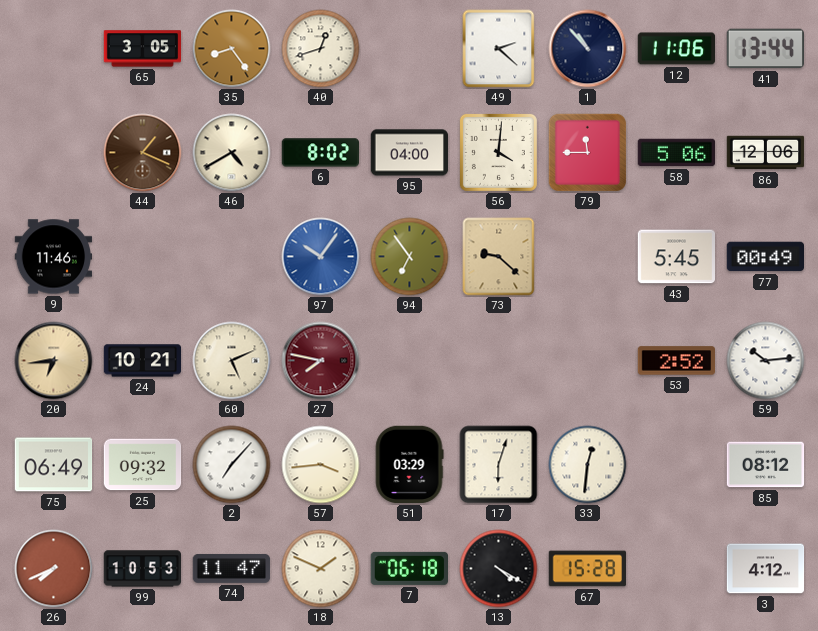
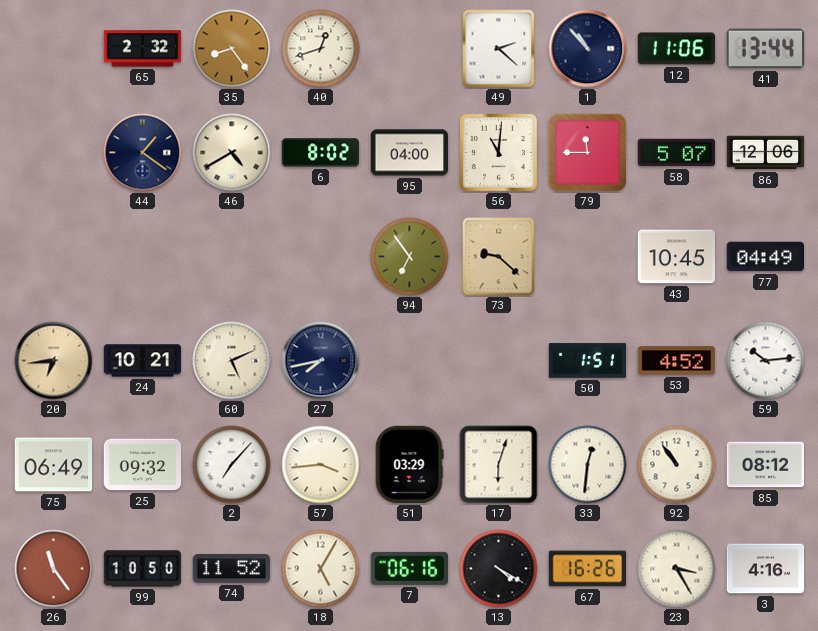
65: 3:05 -> 2:32
44: 1:19 -> 1:21
44 dial: brown -> navy
56: 4:01 -> 11:01
58: 5:06 -> 5:07
9: 11:46 -> none
97: 10:06 -> none
43: 5:45 -> 10:45
77: 00:49 -> 04:49
27: 7:47 -> 7:43
27 dial: burgundy -> navy
50: none -> 1:51
53: 2:52 -> 4:52
92: none -> 10:54
26: 7:41 -> 11:24
99: 10:53 -> 10:50
74: 11:47 -> 11:52
18: 1:49 -> 5:05
7: 06:18 -> 06:16
67: 15:28 -> 16:26
23: none -> 3:25
3: 4:12 -> 4:16
